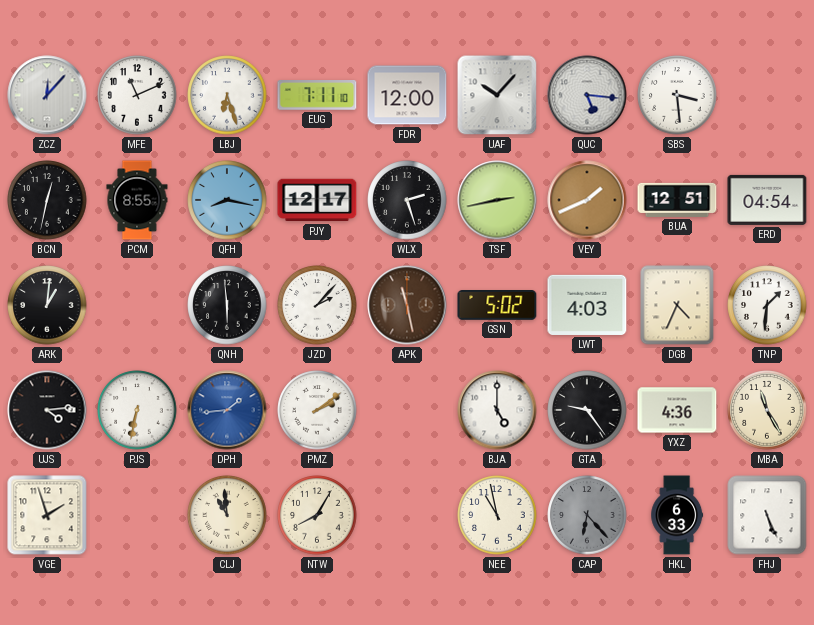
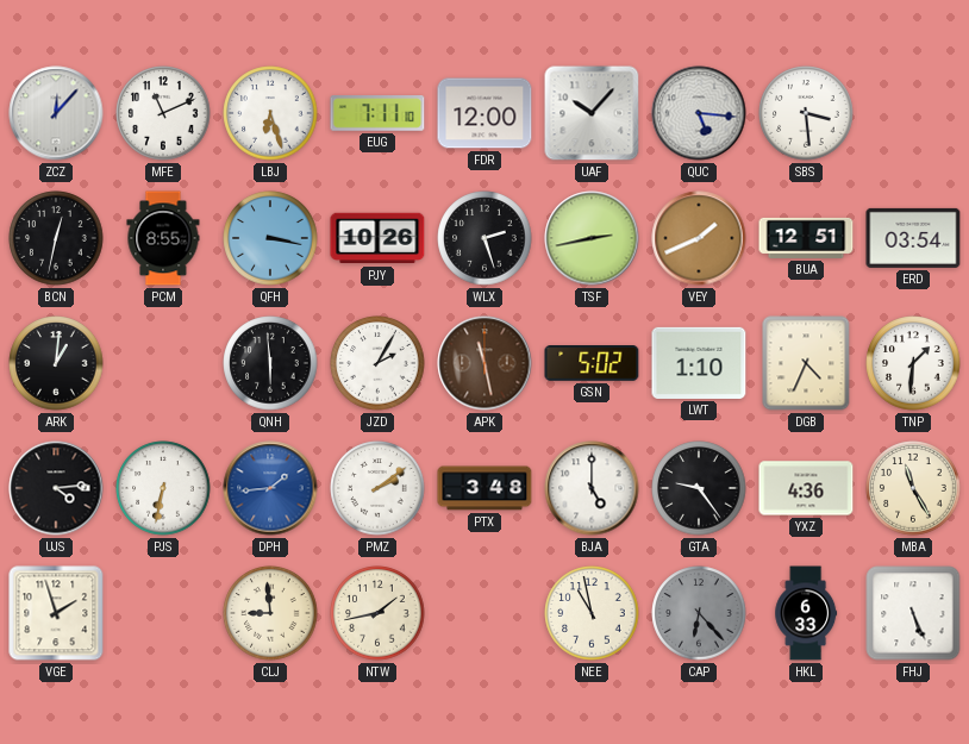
QFH: 8:17 -> 3:17
PJY: 12:17 -> 10:26
ERD: 04:54 -> 03:54
JZD: 2:07 -> 2:05
LWT: 4:03 -> 1:10
PTX: none -> 3:48
CLJ: 10:59 -> 8:59
NTW: 8:05 -> 1:43
